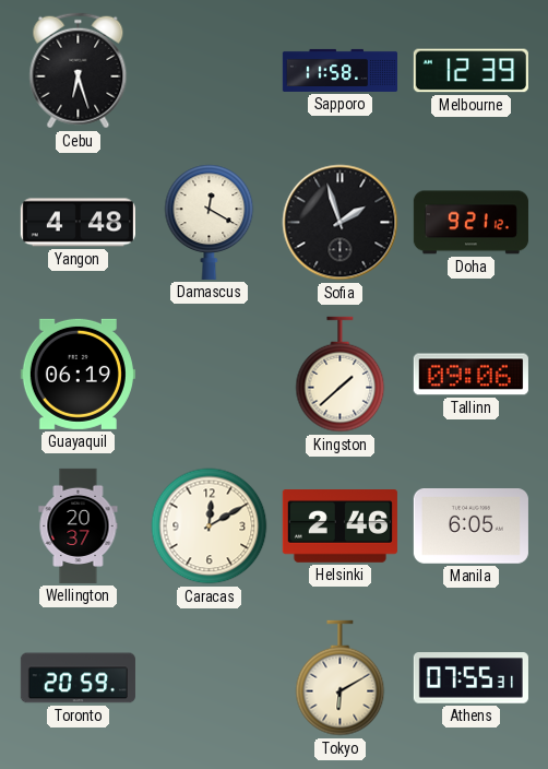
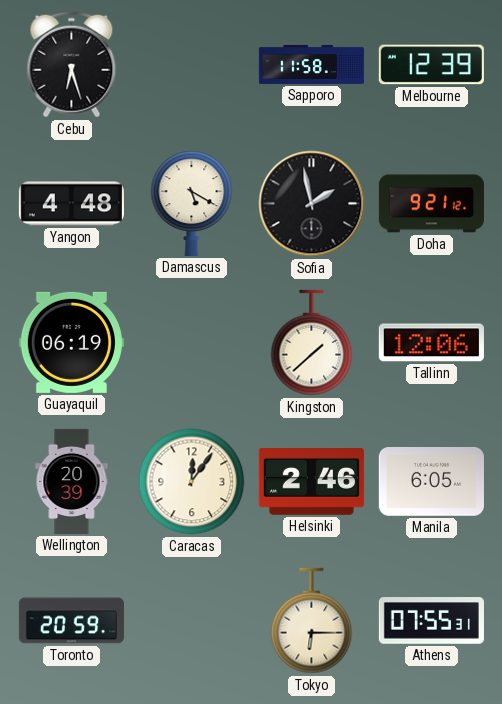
Damascus: 12:20 -> 5:20
Sofia: 1:57 -> 1:58
Tallinn: 09:06 -> 12:06
Wellington: 20:37 -> 20:39
Caracas: 12:10 -> 12:06
Tokyo: 6:10 -> 6:15
